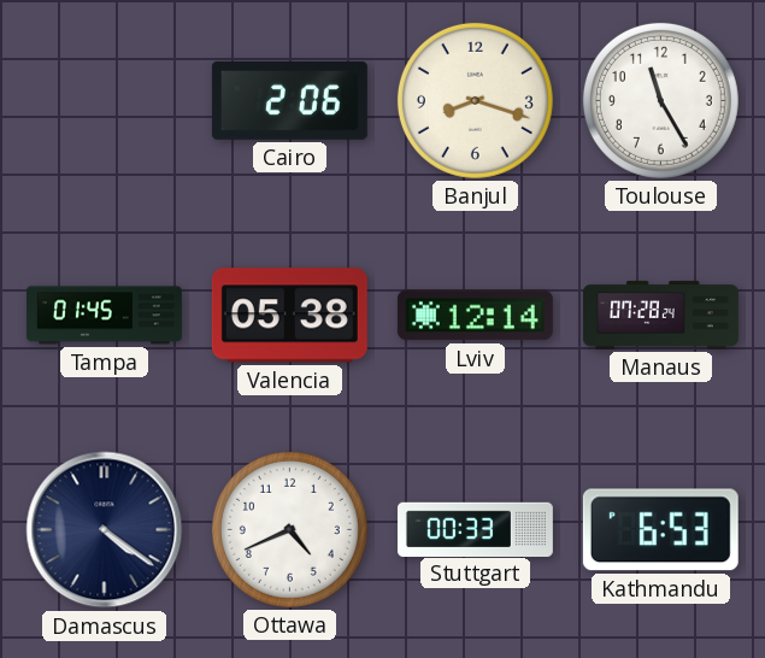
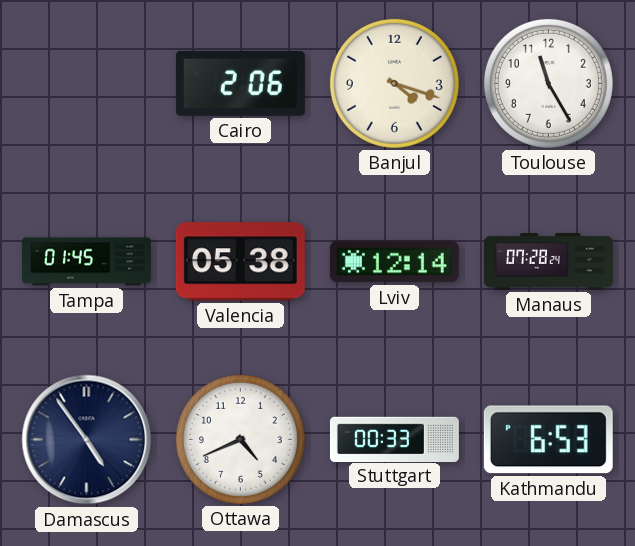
Banjul: 8:18 -> 4:18
Damascus: 4:21 -> 4:54
